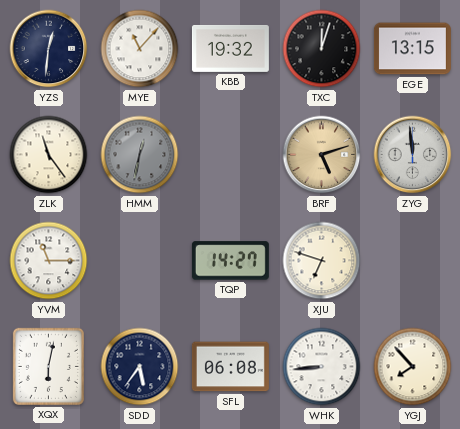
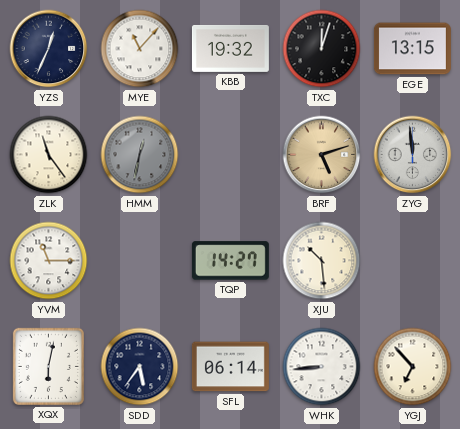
YZS: 12:31 -> 12:34
XJU: 6:48 -> 10:29
SFL: 06:08 -> 06:14
YGJ: 7:53 -> 6:53
